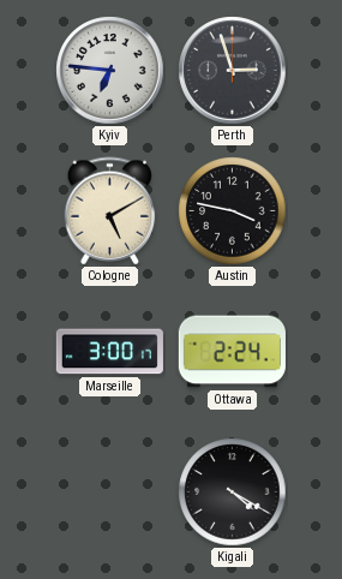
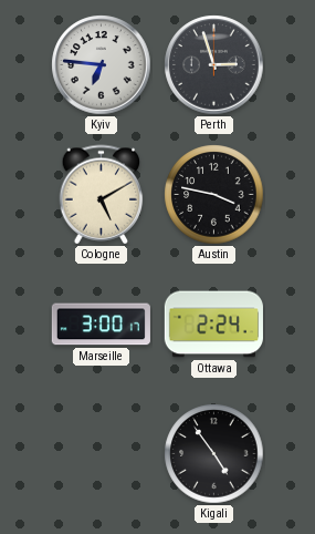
Kigali: 4:20 -> 4:54
